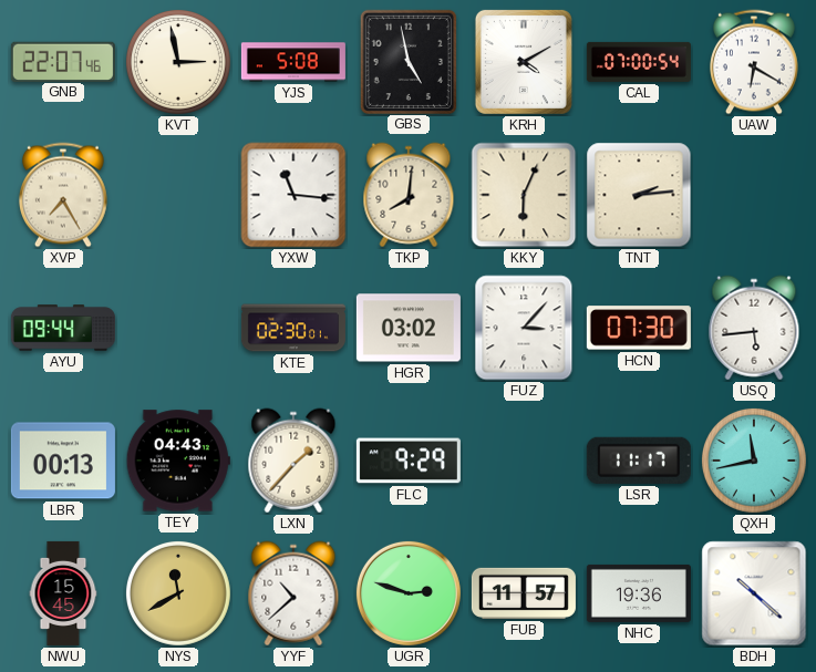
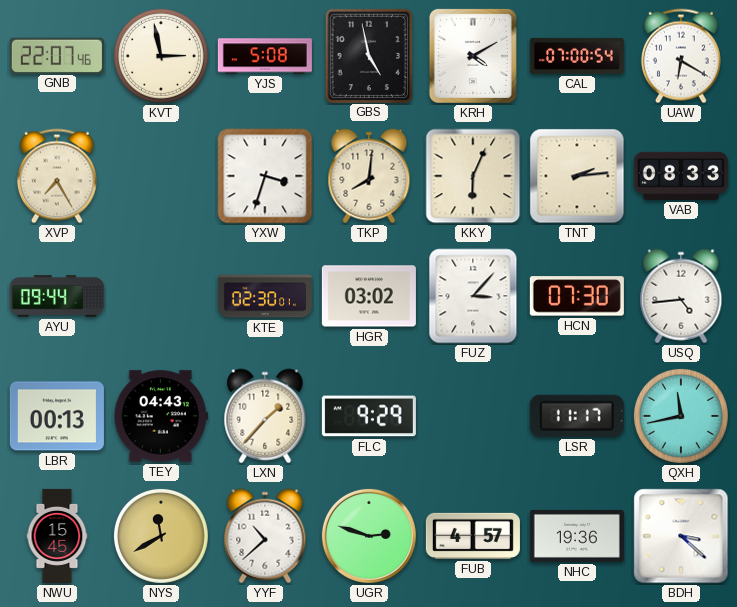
YXW: 11:16 -> 3:33
VAB: none -> 08:33
USQ: 5:44 -> 4:44
FUB: 11:57 -> 4:57
BDH: 10:22 -> 3:22
